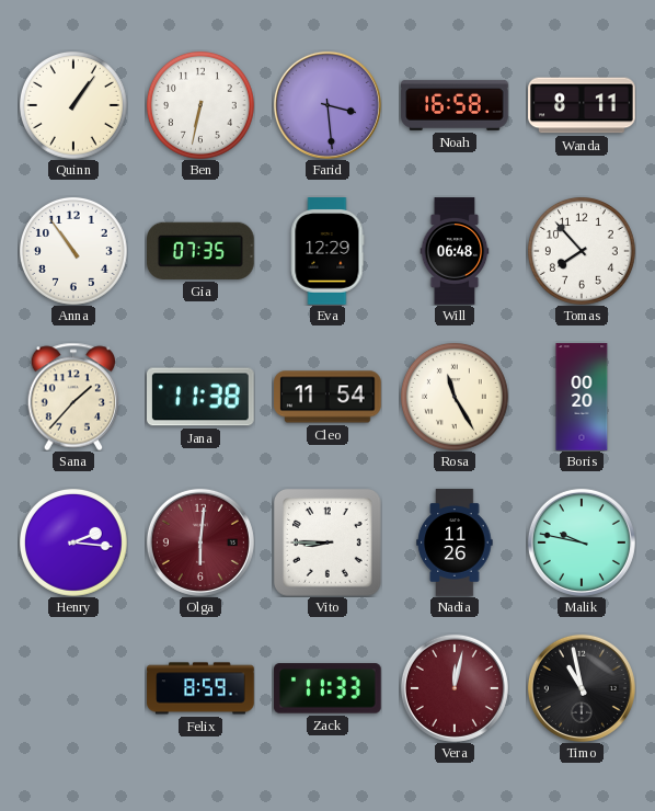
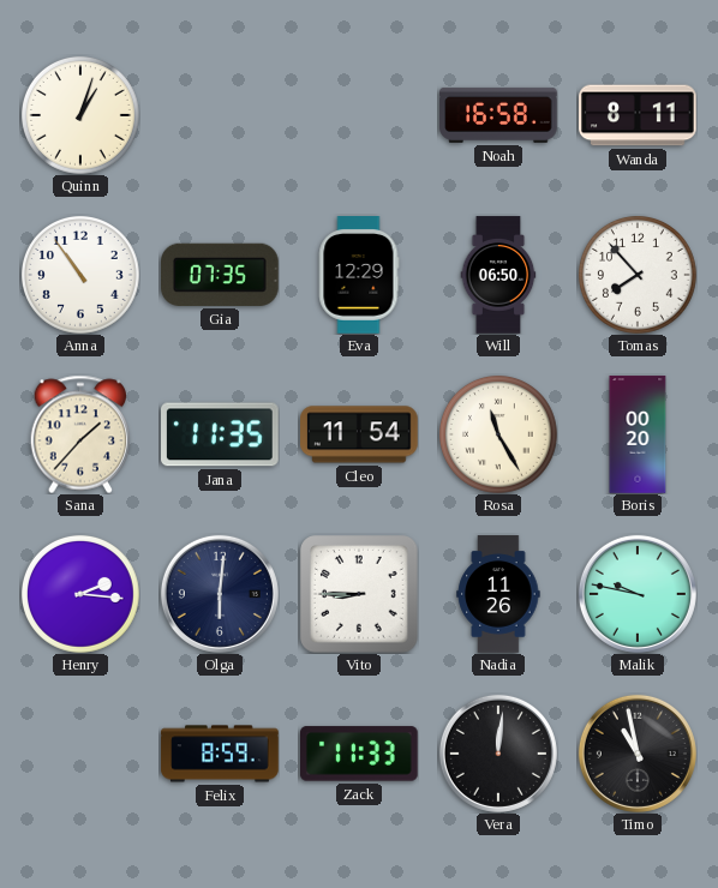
Quinn: 1:06 -> 1:03
Ben: 6:32 -> none
Farid: 3:29 -> none
Will: 06:48 -> 06:50
Jana: 11:38 -> 11:35
Olga dial: burgundy -> navy
Vera: 12:02 -> 12:01
Vera dial: burgundy -> black
